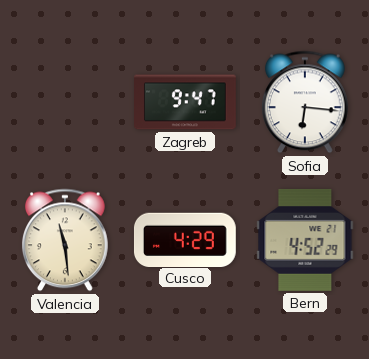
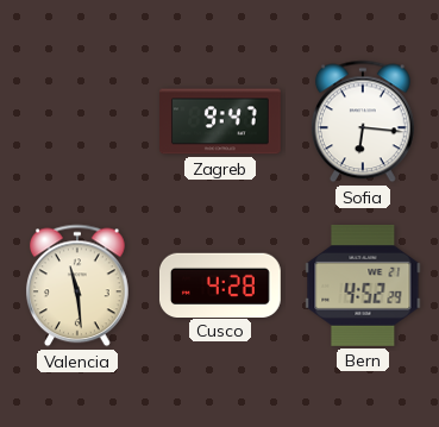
Cusco: 4:29 -> 4:28
